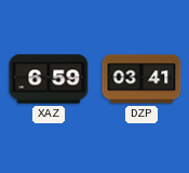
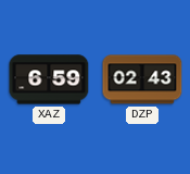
DZP: 03:41 -> 02:43
